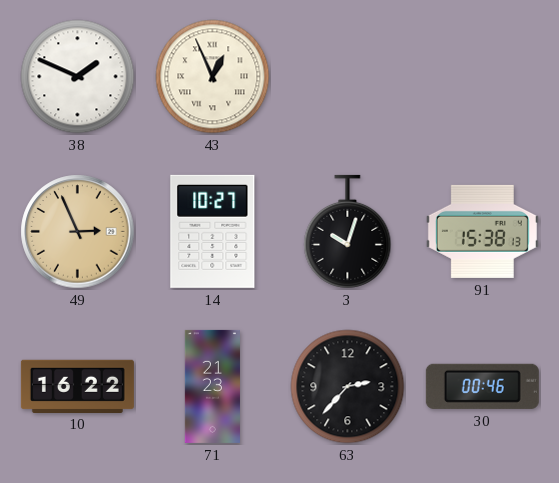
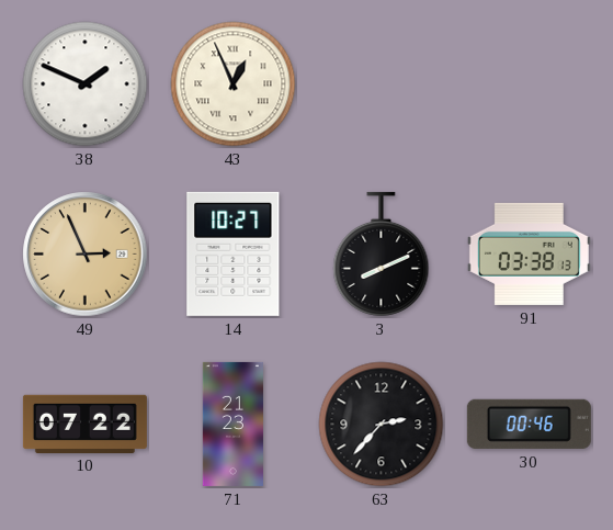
3: 10:03 -> 8:11
91: 15:38 -> 03:38
10: 16:22 -> 07:22
